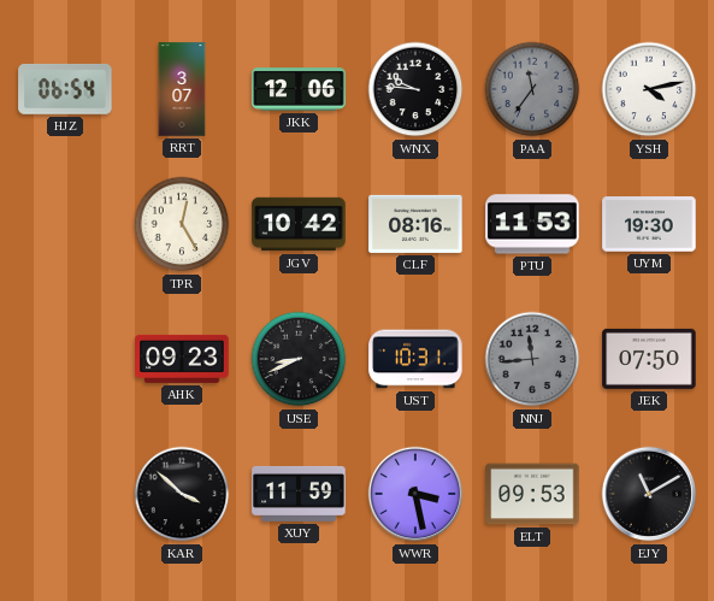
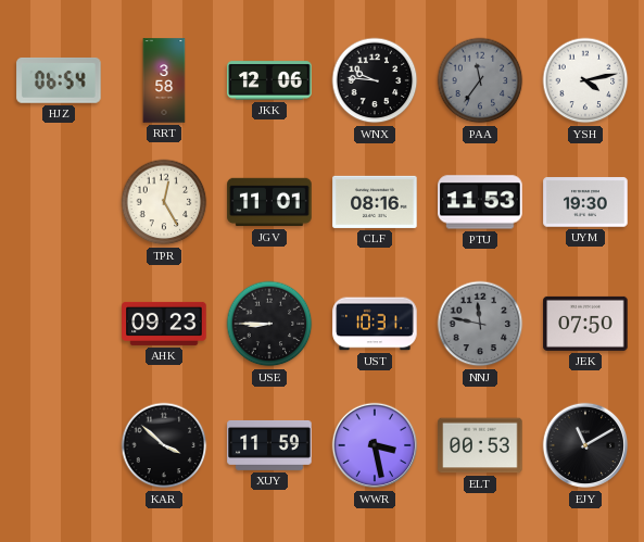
RRT: 3:07 -> 3:58
JGV: 10:42 -> 11:01
USE: 8:41 -> 8:45
NNJ: 11:44 -> 11:47
ELT: 09:53 -> 00:53
